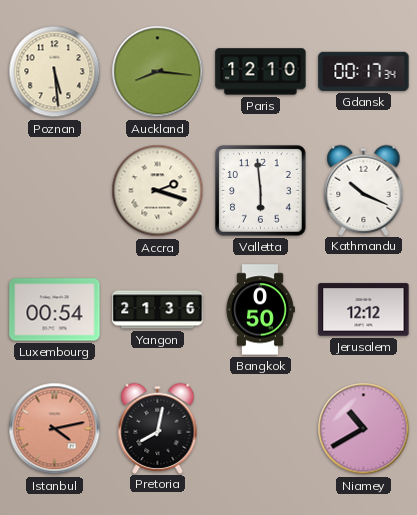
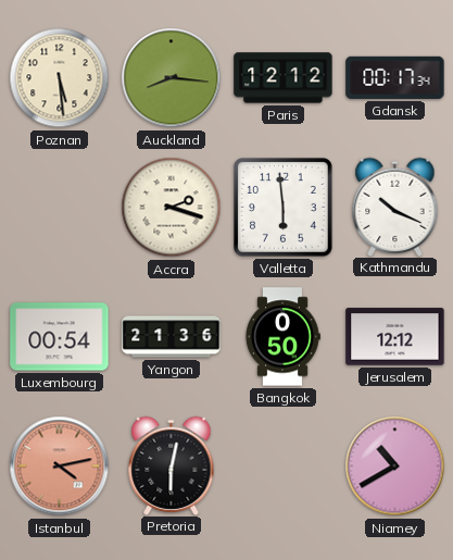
Paris: 12:10 -> 12:12
Pretoria: 8:02 -> 6:02
